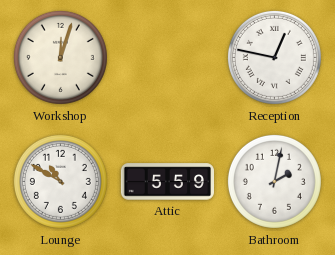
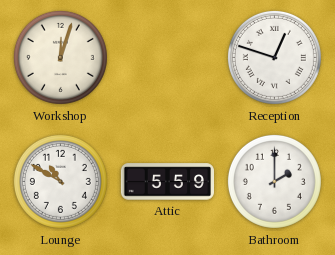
Reception: 12:47 -> 12:48
Bathroom: 2:02 -> 2:00
